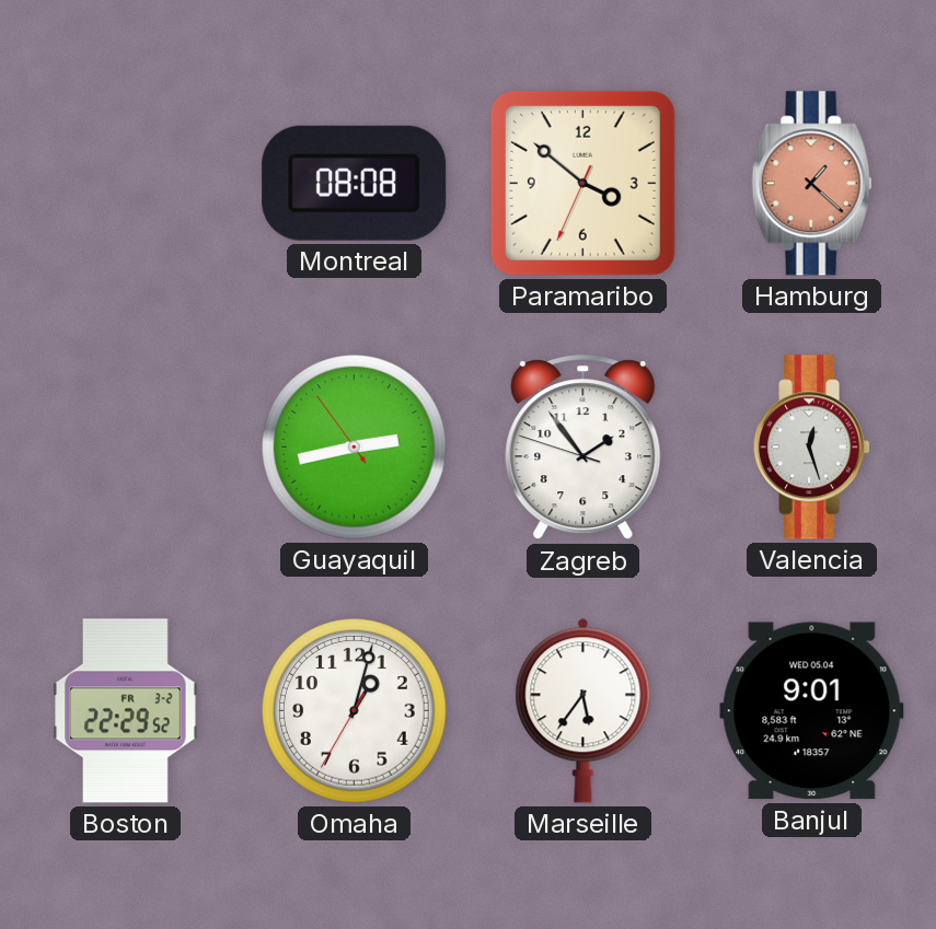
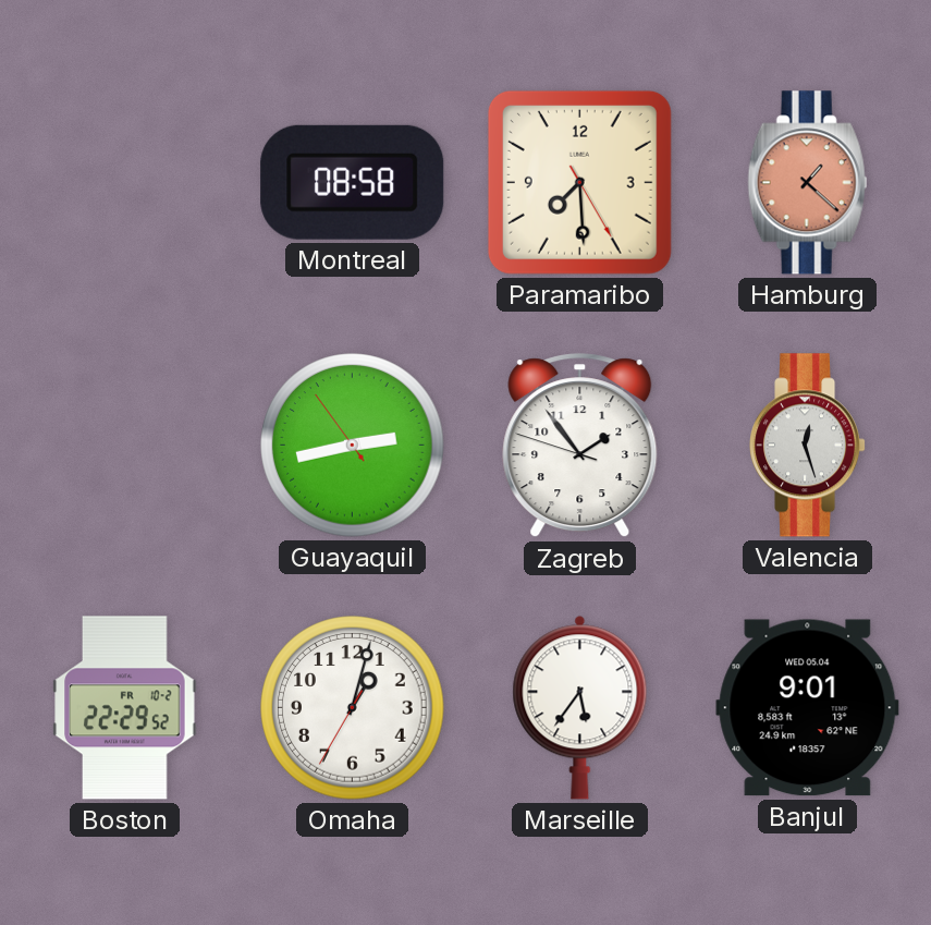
Montreal: 08:08 -> 08:58
Paramaribo: 3:51 -> 7:29
Boston date: FR 3-2 -> FR 10-2
